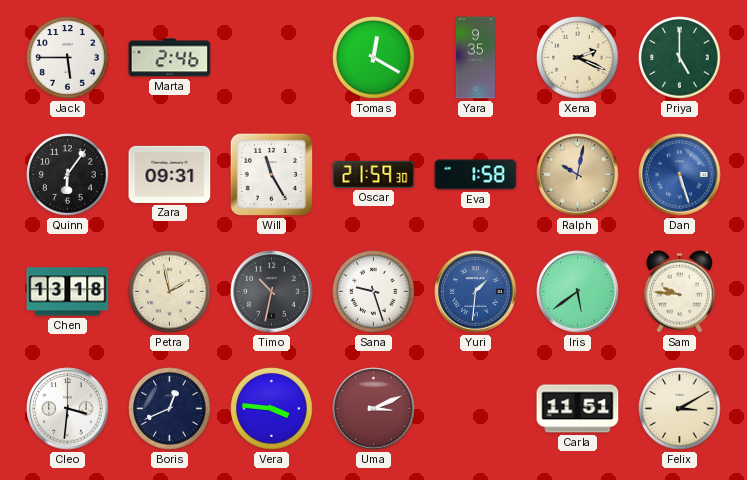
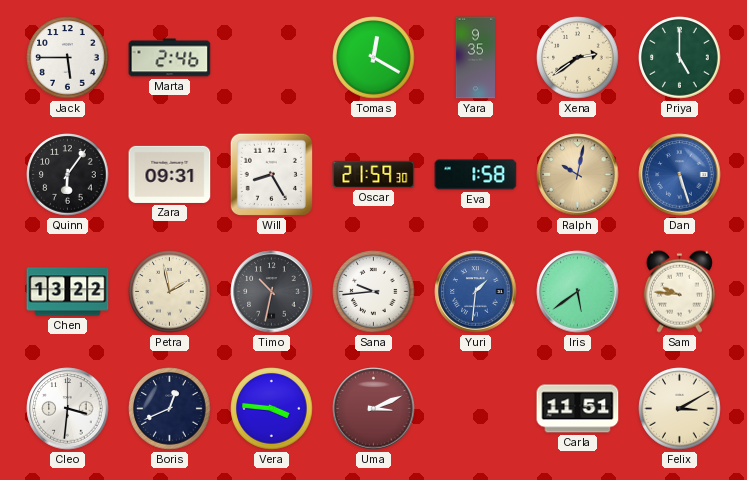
Xena: 2:19 -> 2:39
Will: 11:25 -> 8:25
Chen: 13:18 -> 13:22
Sana: 9:27 -> 9:44
